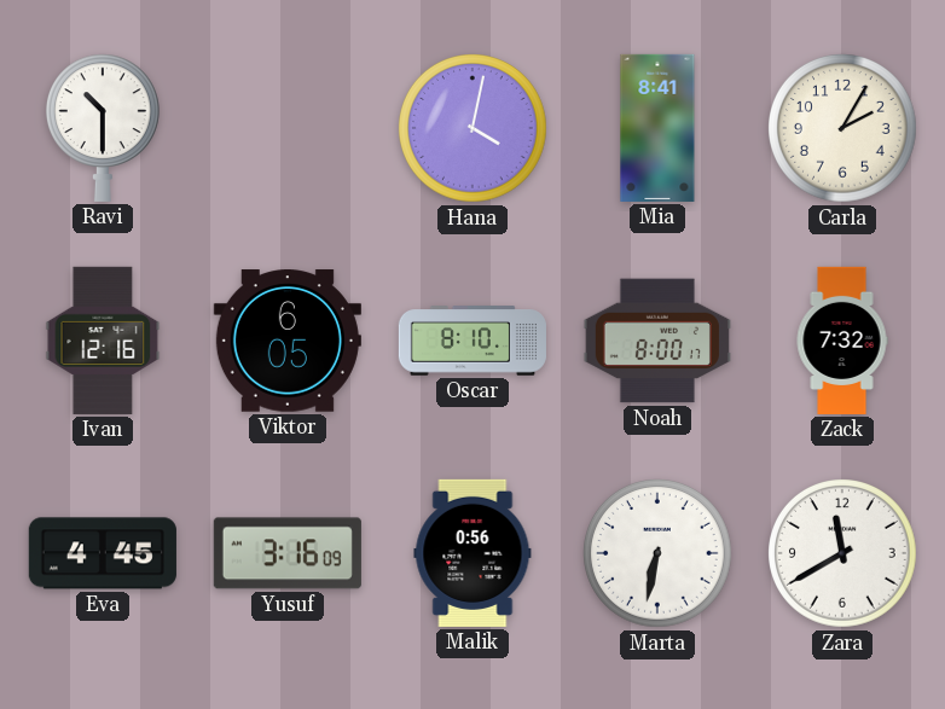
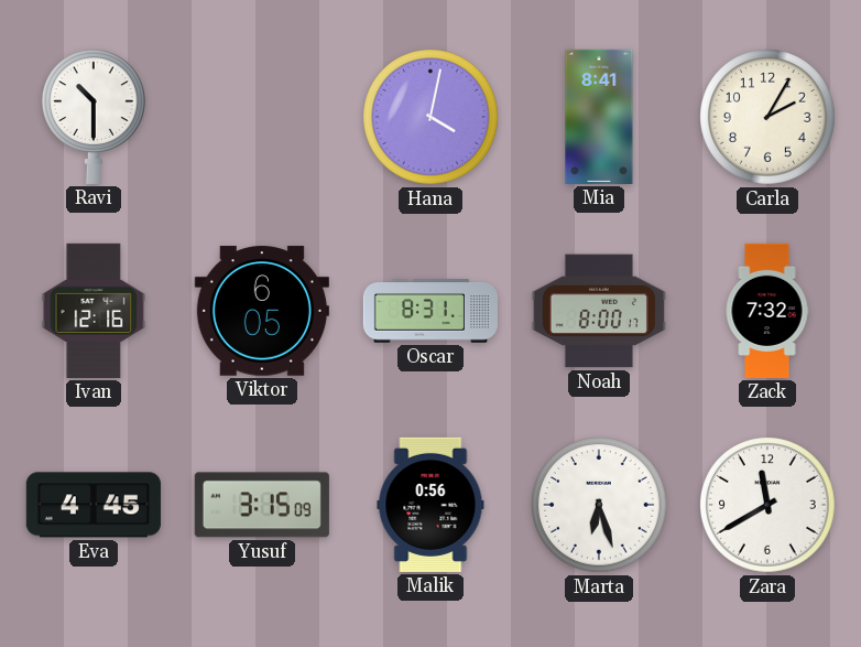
Oscar: 8:10 -> 8:31
Yusuf: 3:16 -> 3:15
Marta: 6:32 -> 6:27
